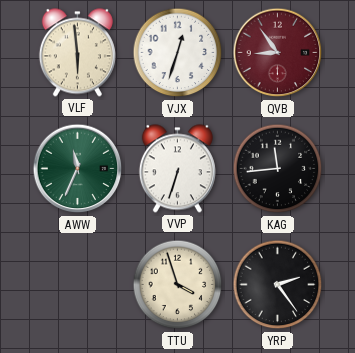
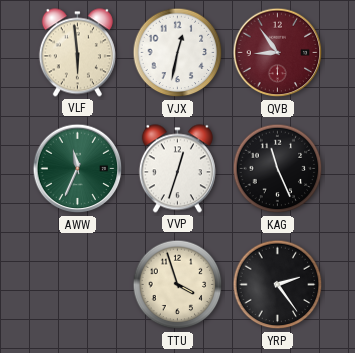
VJX: 12:33 -> 12:32
VVP: 6:33 -> 12:33
KAG: 11:44 -> 11:26
